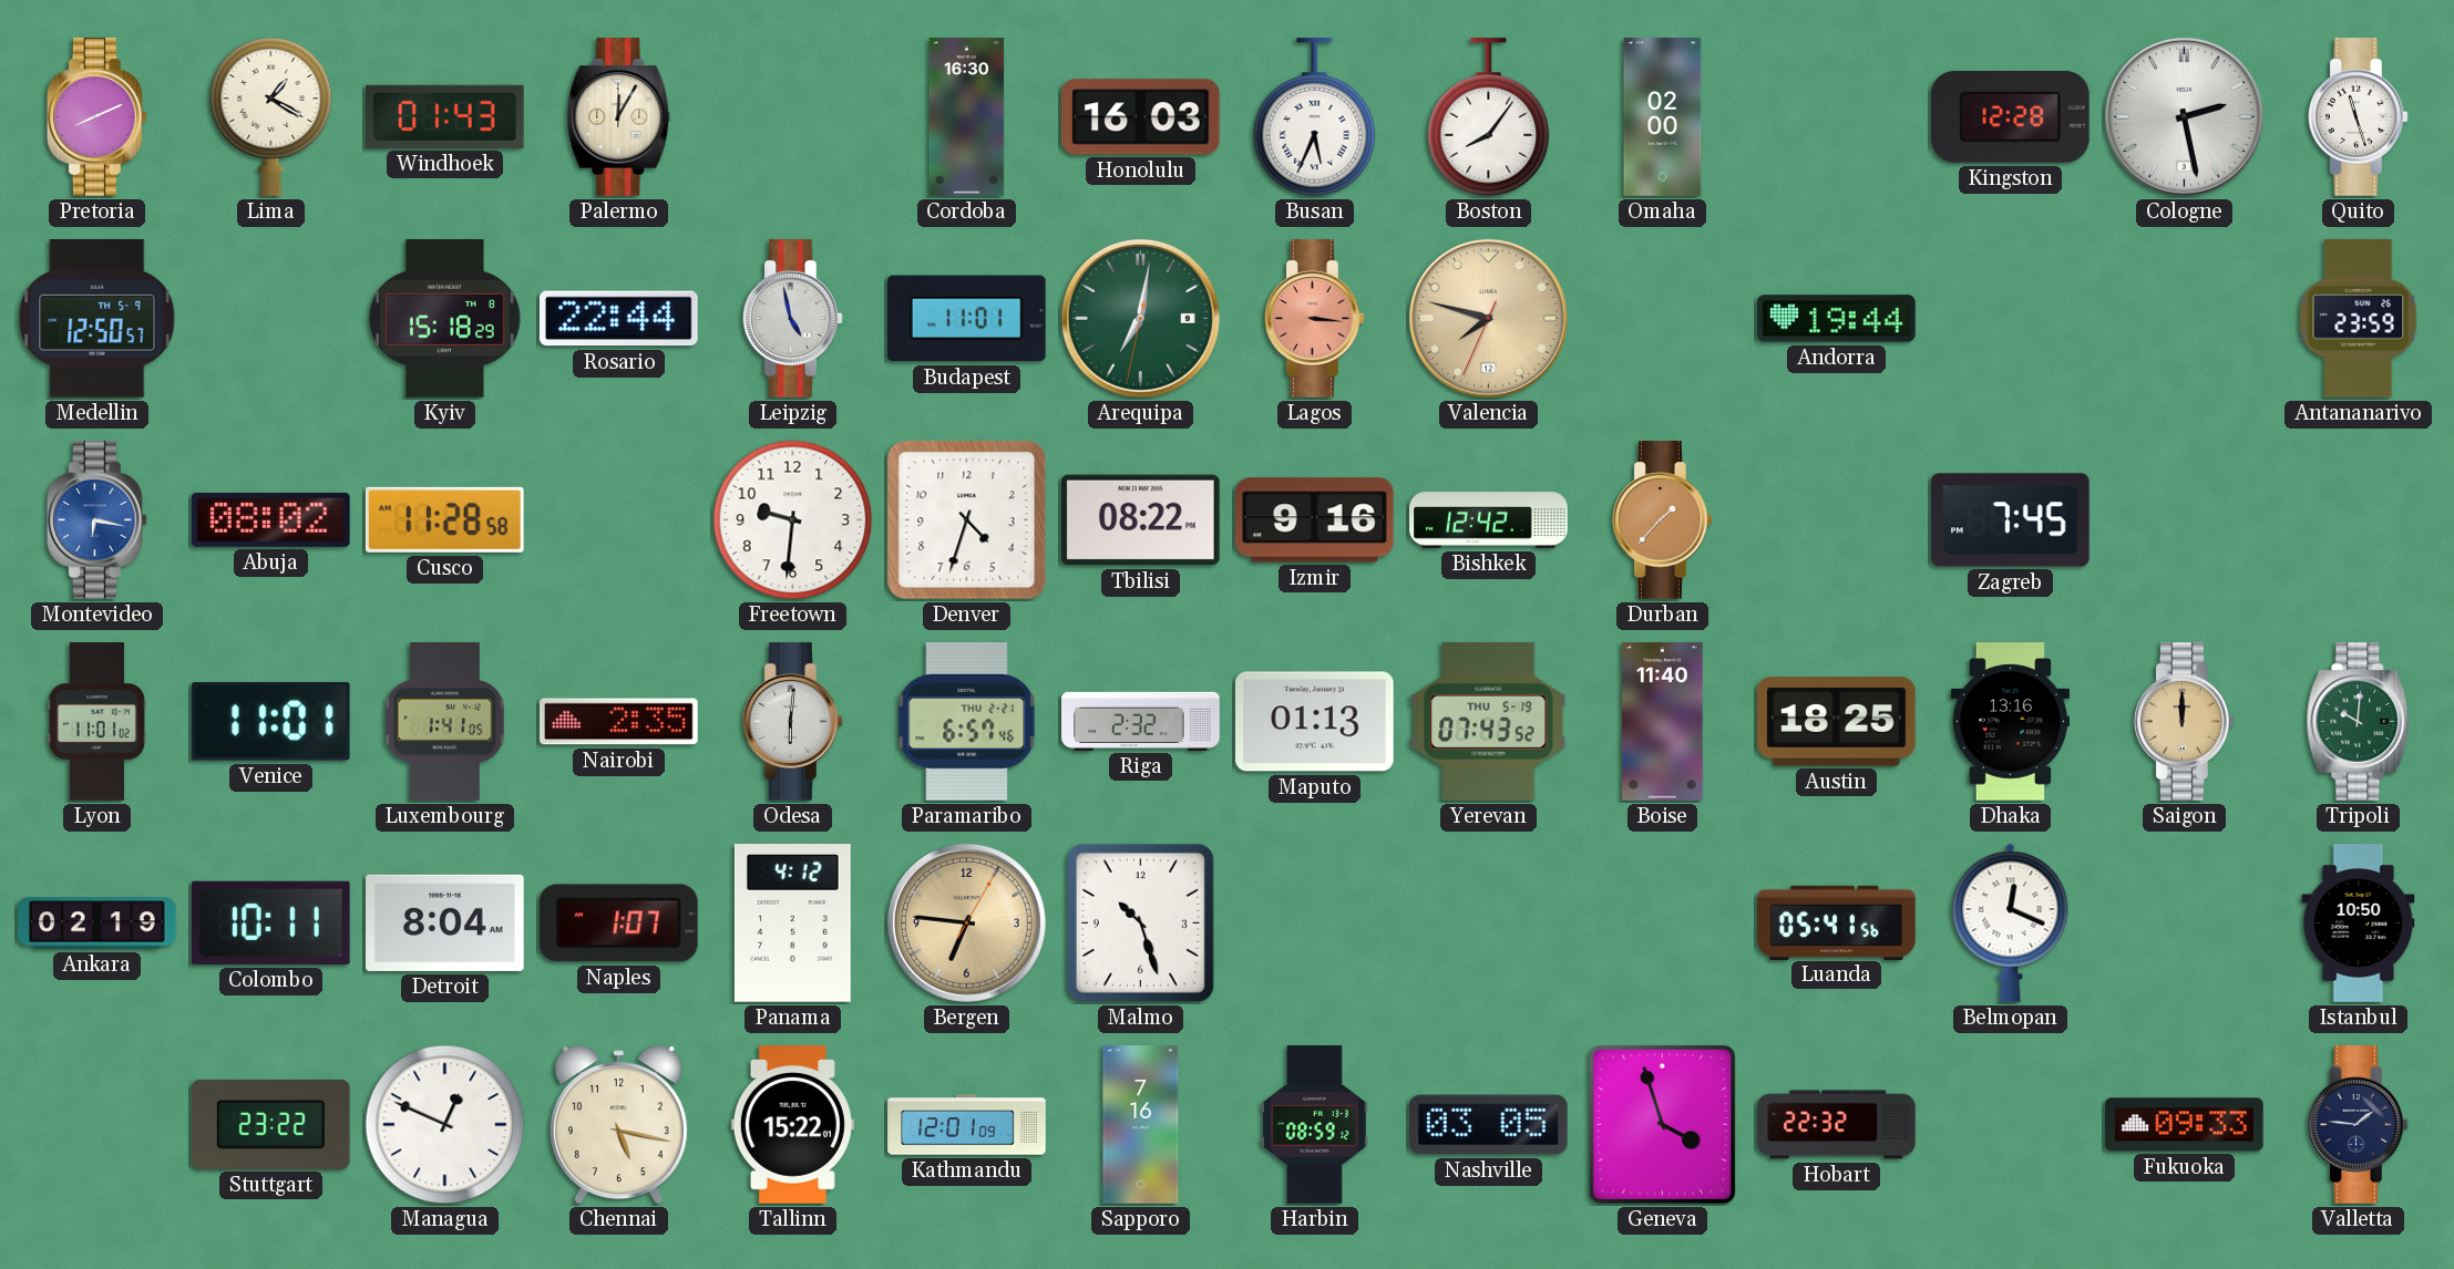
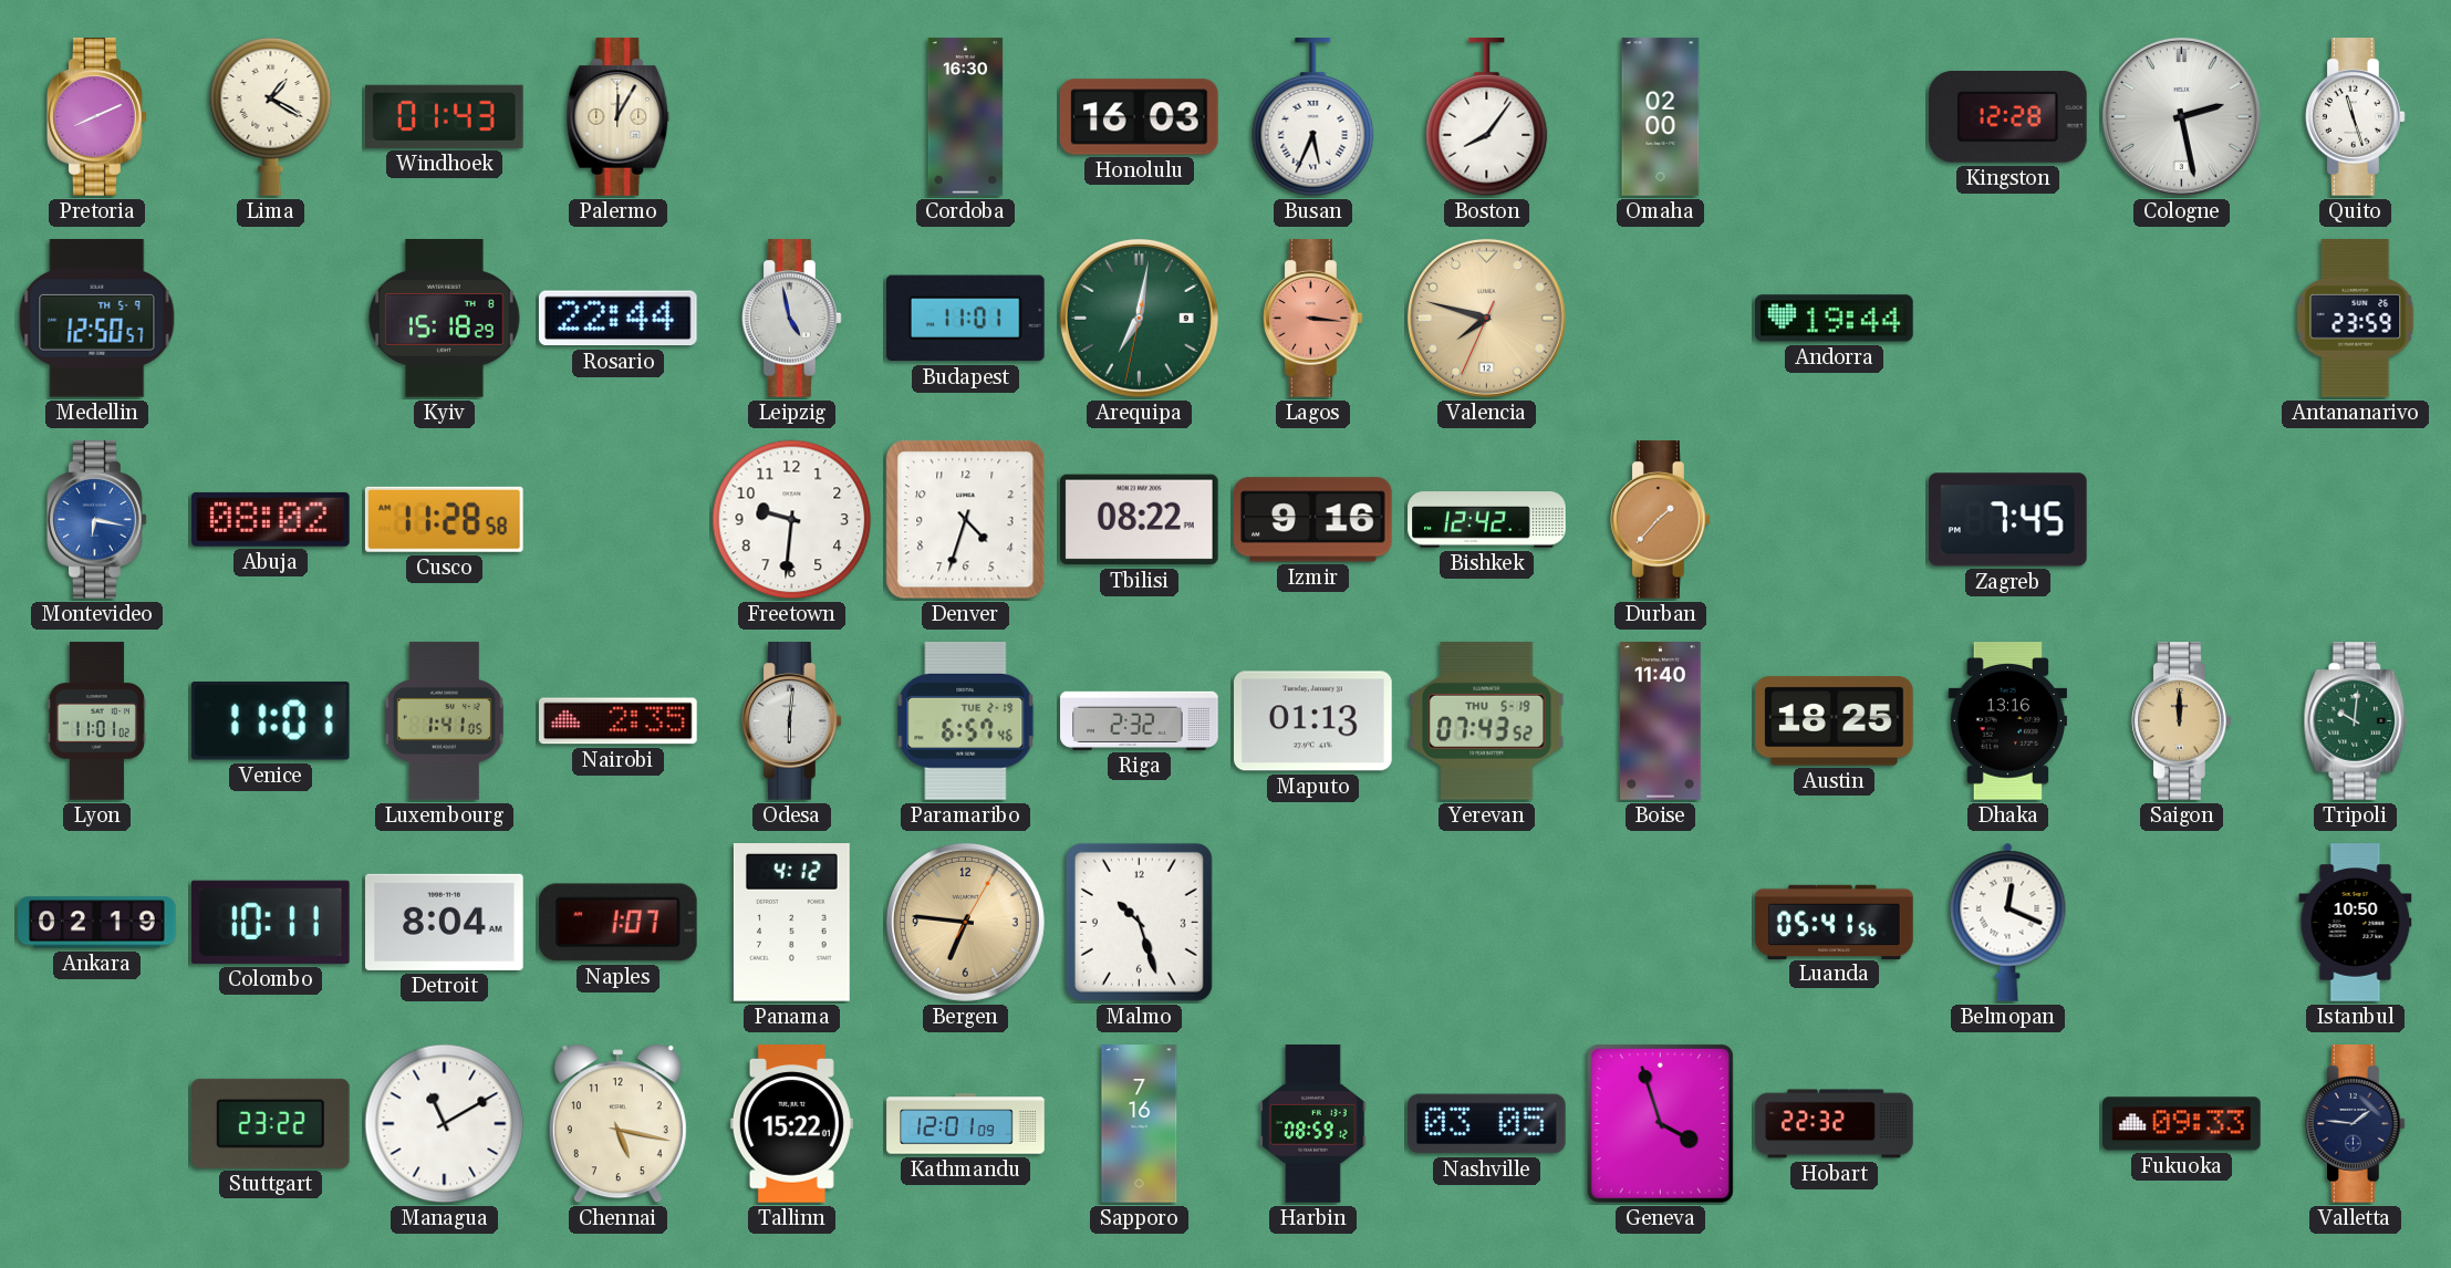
Paramaribo date: THU 2-21 -> TUE 2-19
Managua: 12:49 -> 11:10
